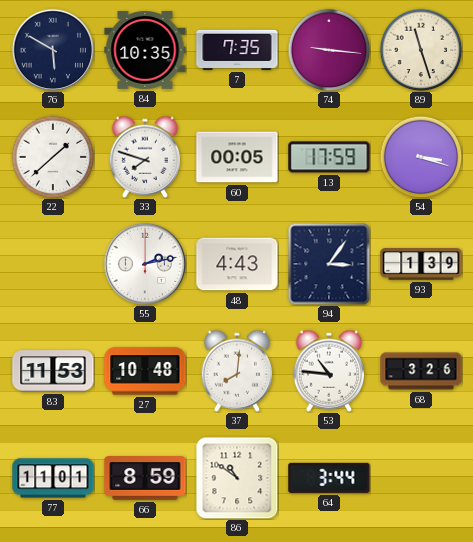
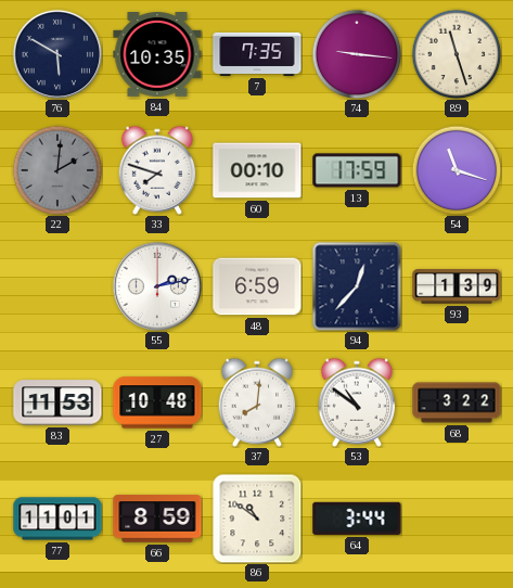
22: 1:38 -> 2:01
22 dial: white -> grey
60: 00:05 -> 00:10
54: 3:18 -> 11:18
48: 4:43 -> 6:59
94: 3:06 -> 12:37
53: 10:46 -> 10:51
68: 3:26 -> 3:22
